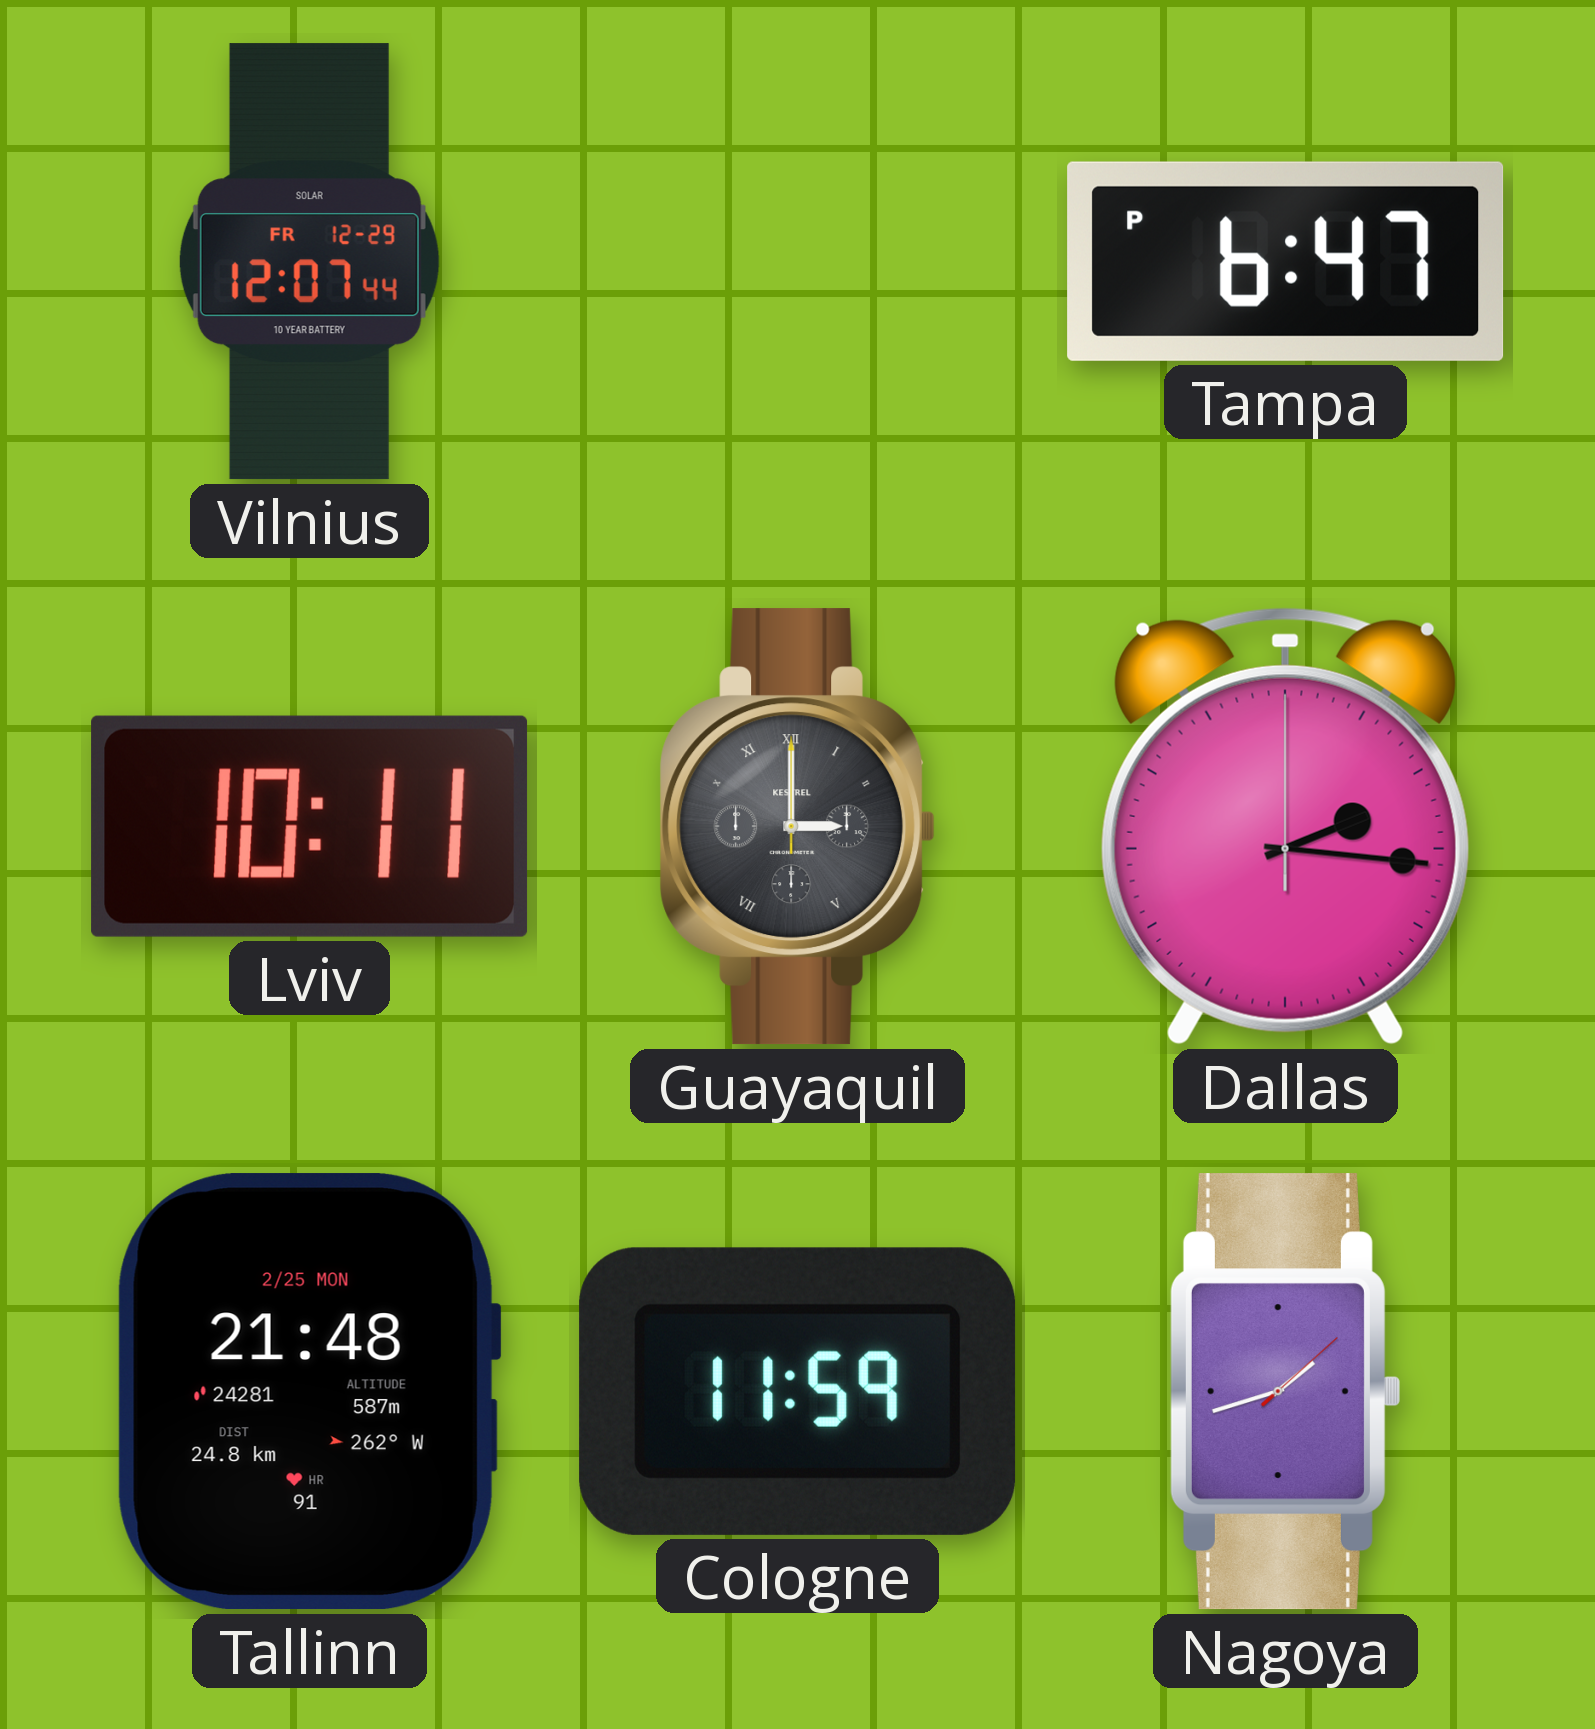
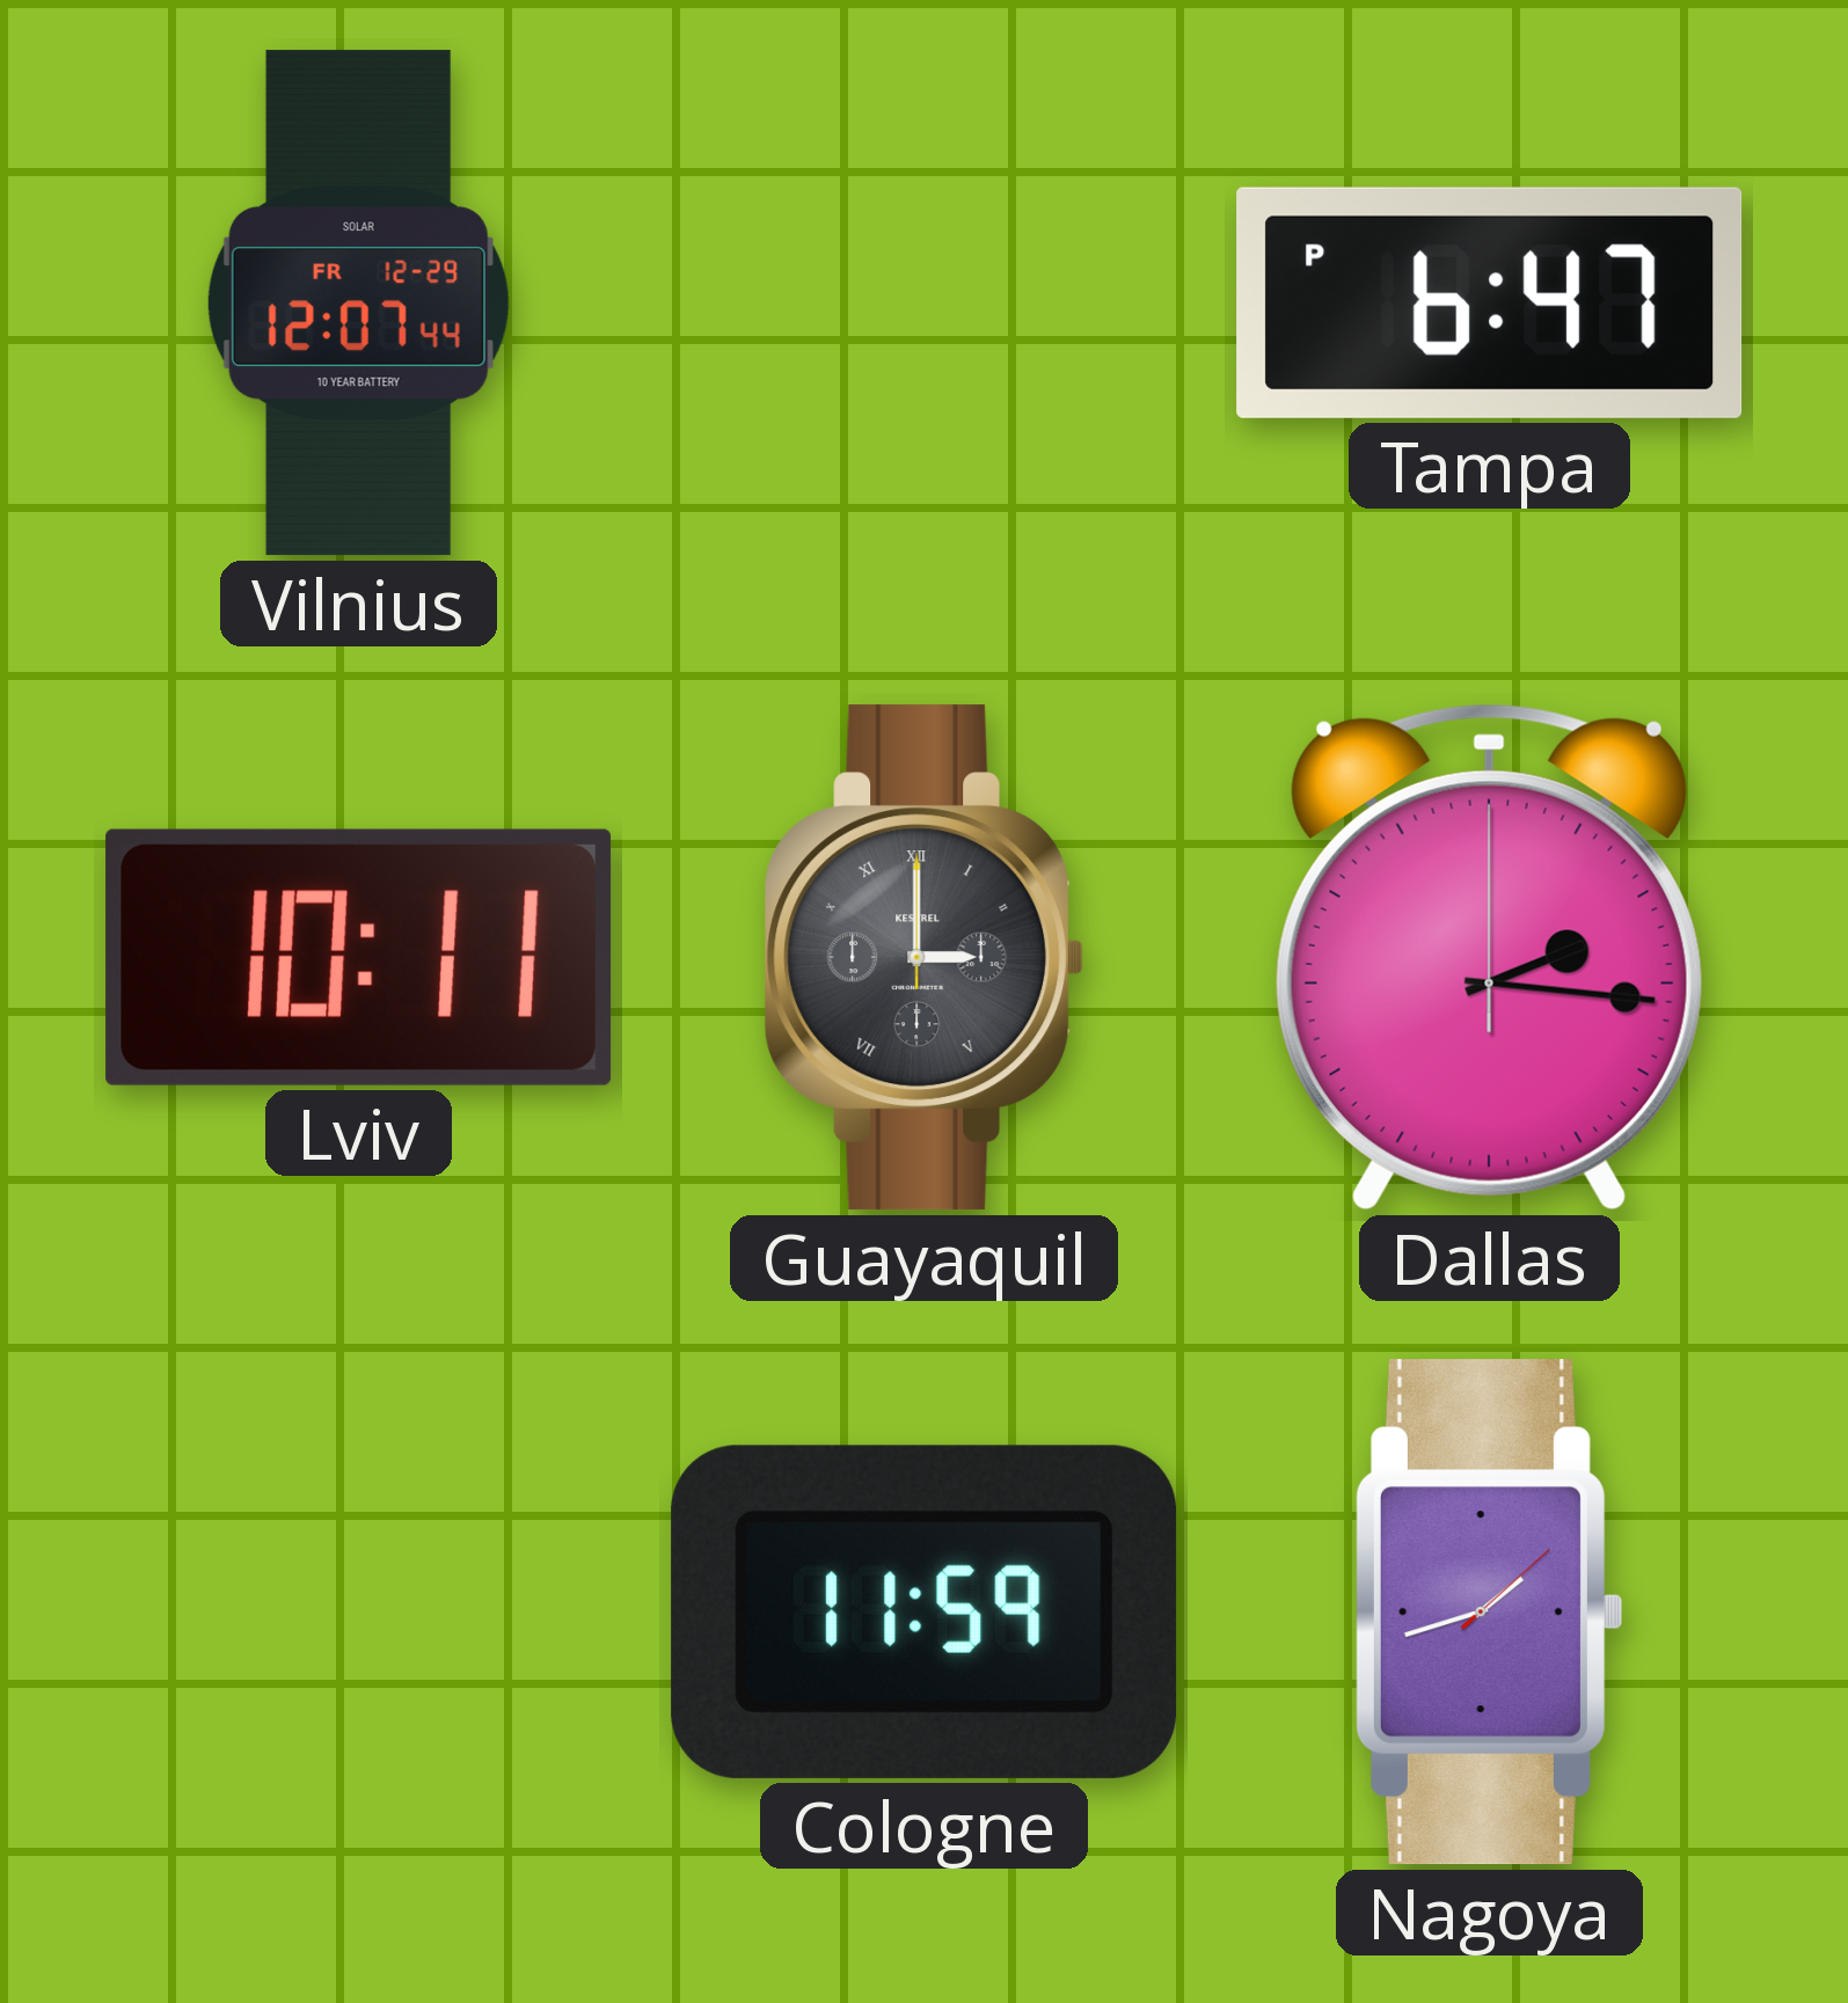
Tallinn: 21:48 -> none
